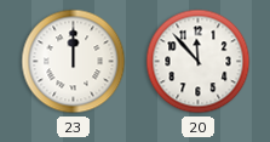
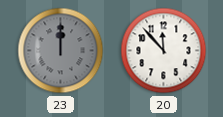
23 dial: white -> grey
